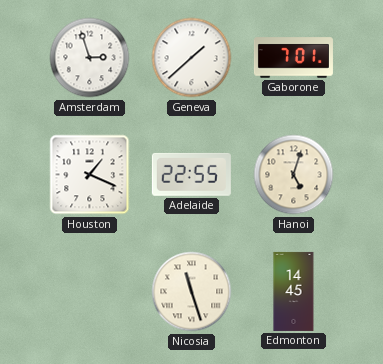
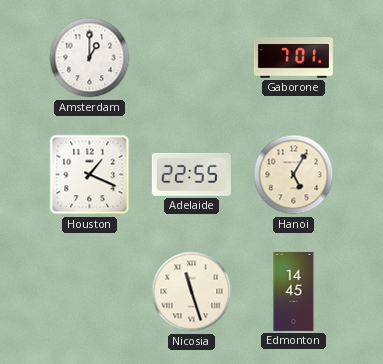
Amsterdam: 2:57 -> 1:00
Geneva: 1:38 -> none
Hanoi: 5:03 -> 5:05
